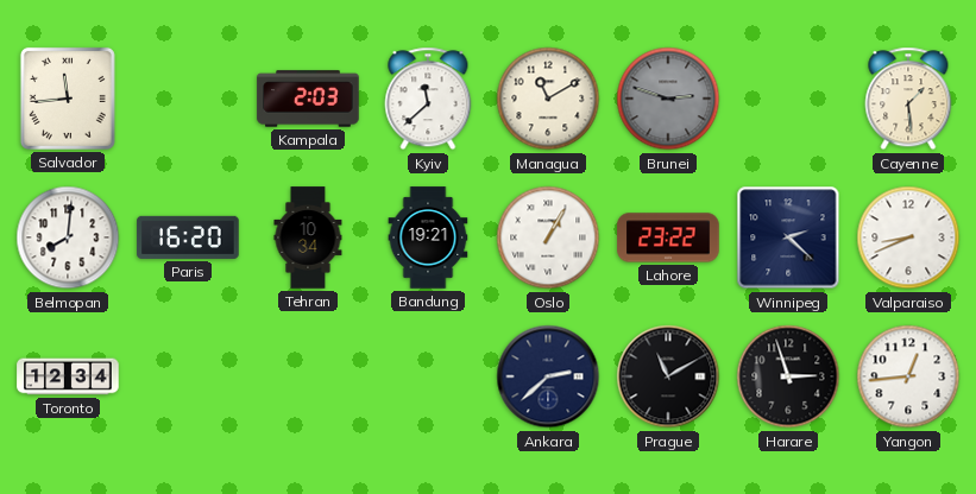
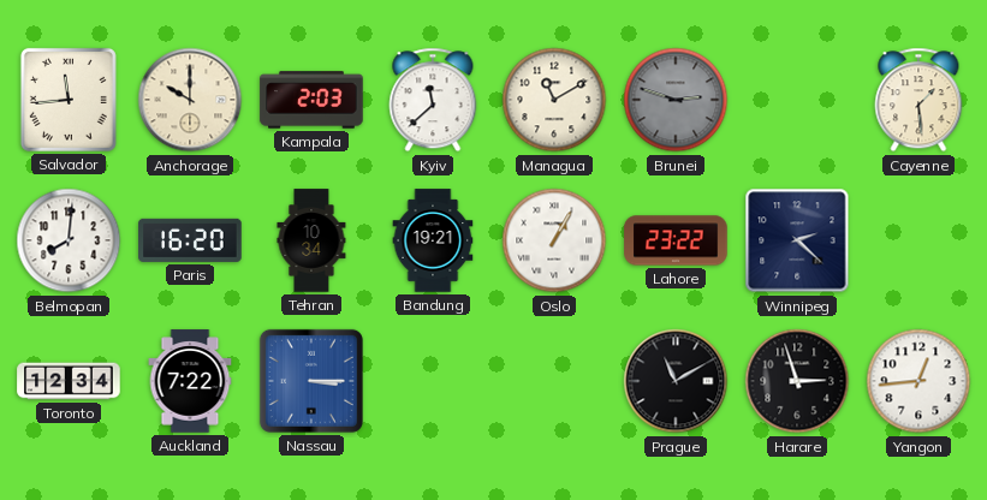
Anchorage: none -> 10:00
Valparaiso: 8:41 -> none
Auckland: none -> 7:22
Nassau: none -> 3:15
Ankara: 2:38 -> none
